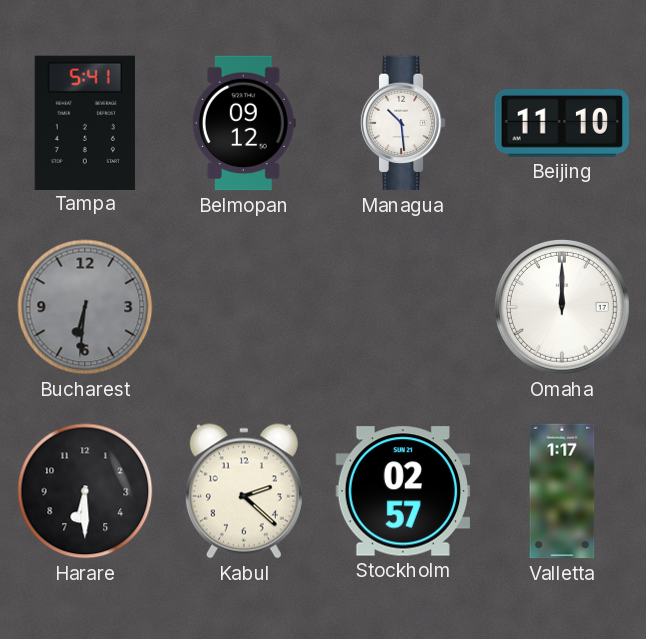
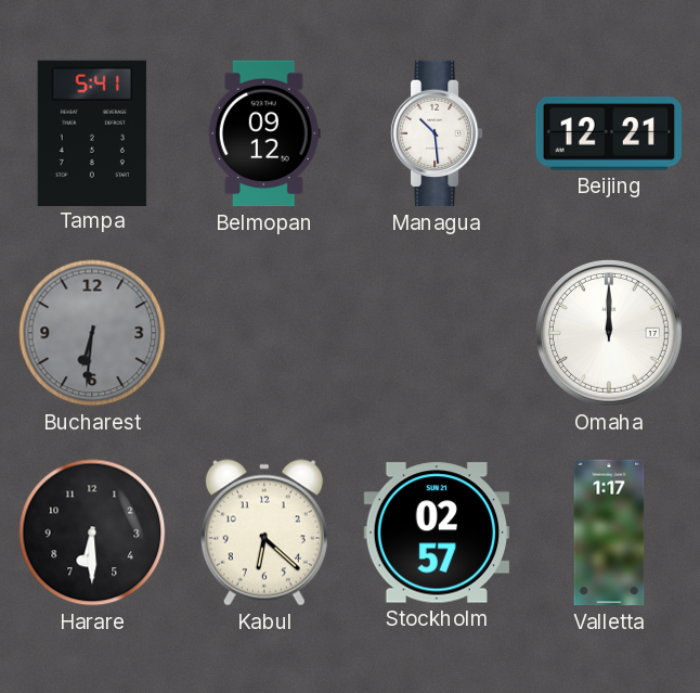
Beijing: 11:10 -> 12:21
Kabul: 2:22 -> 6:22
